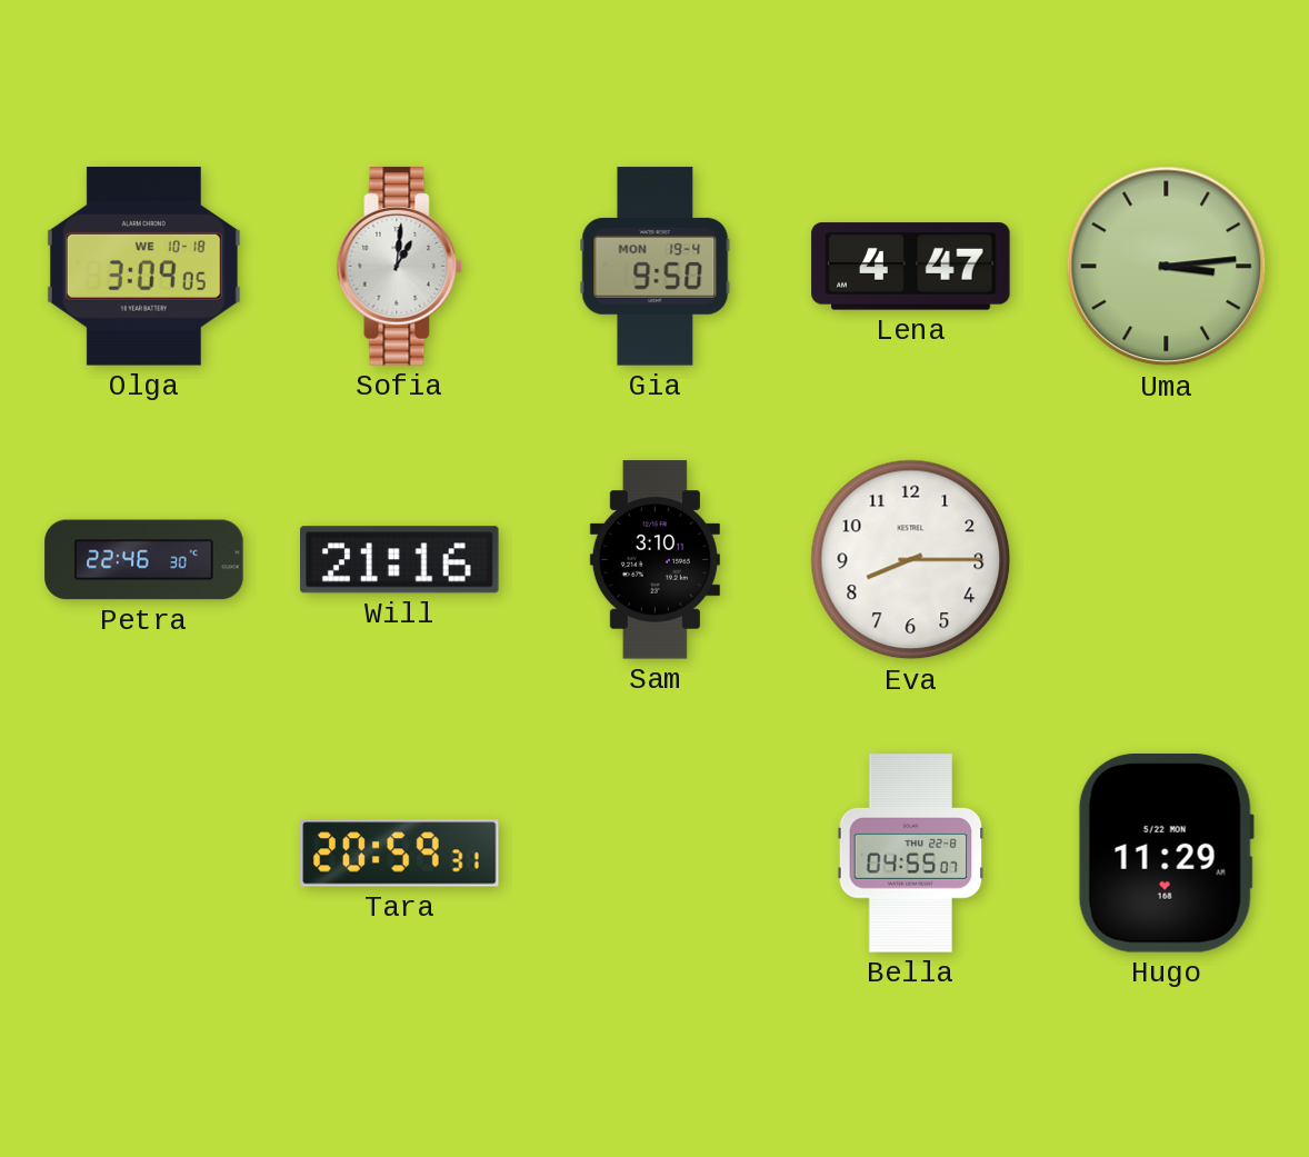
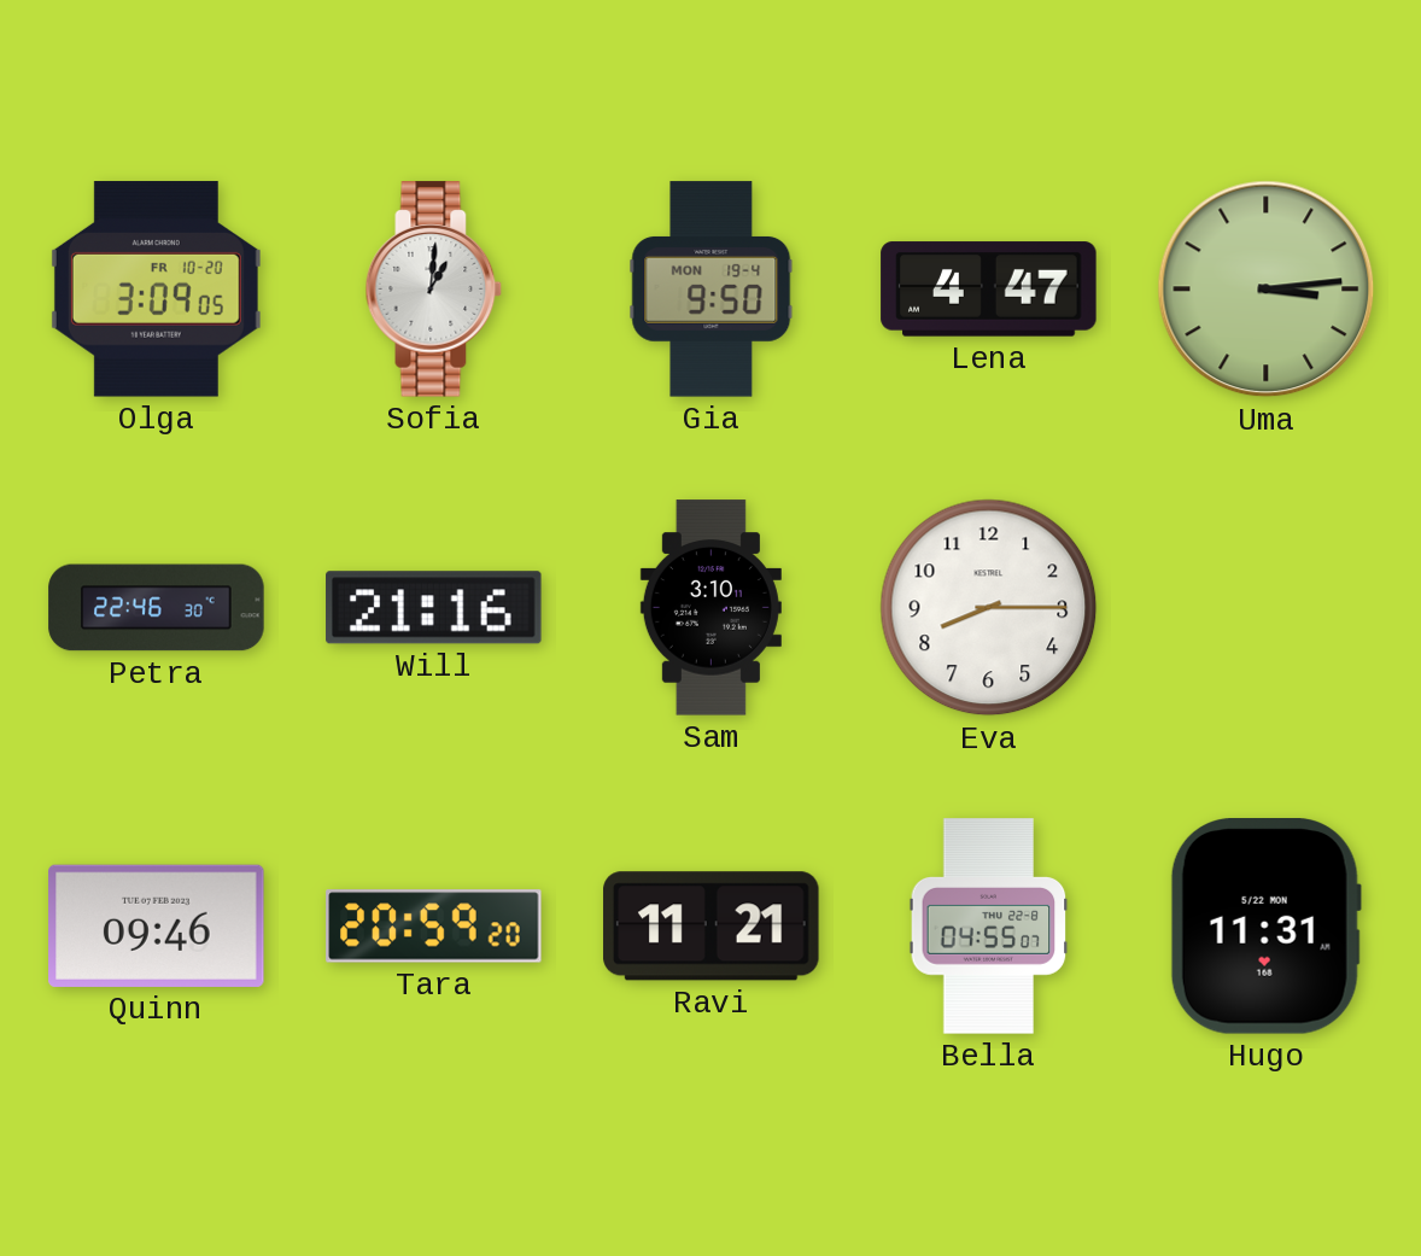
Olga date: WE 10-18 -> FR 10-20
Quinn: none -> 09:46
Tara: 20:59:31 -> 20:59:20
Ravi: none -> 11:21
Hugo: 11:29 -> 11:31
